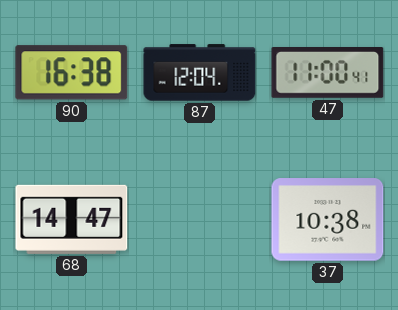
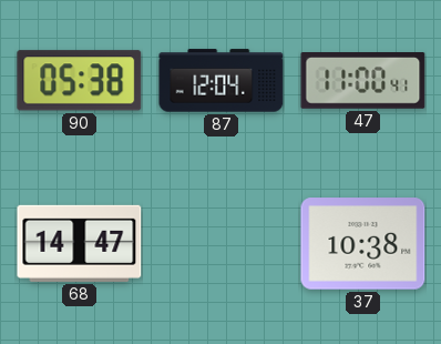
90: 16:38 -> 05:38
